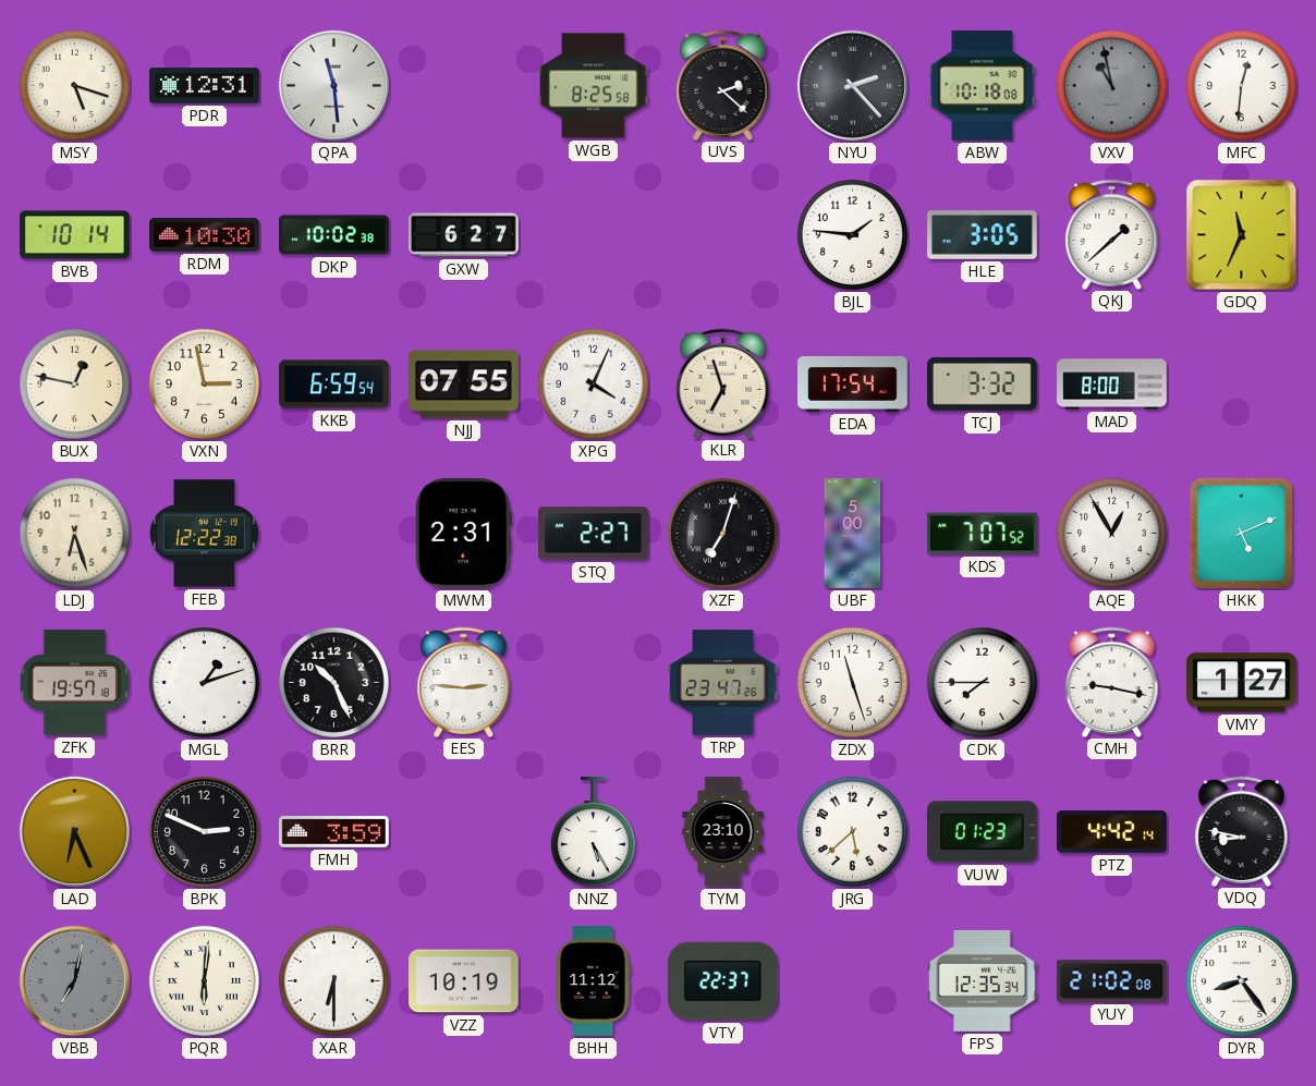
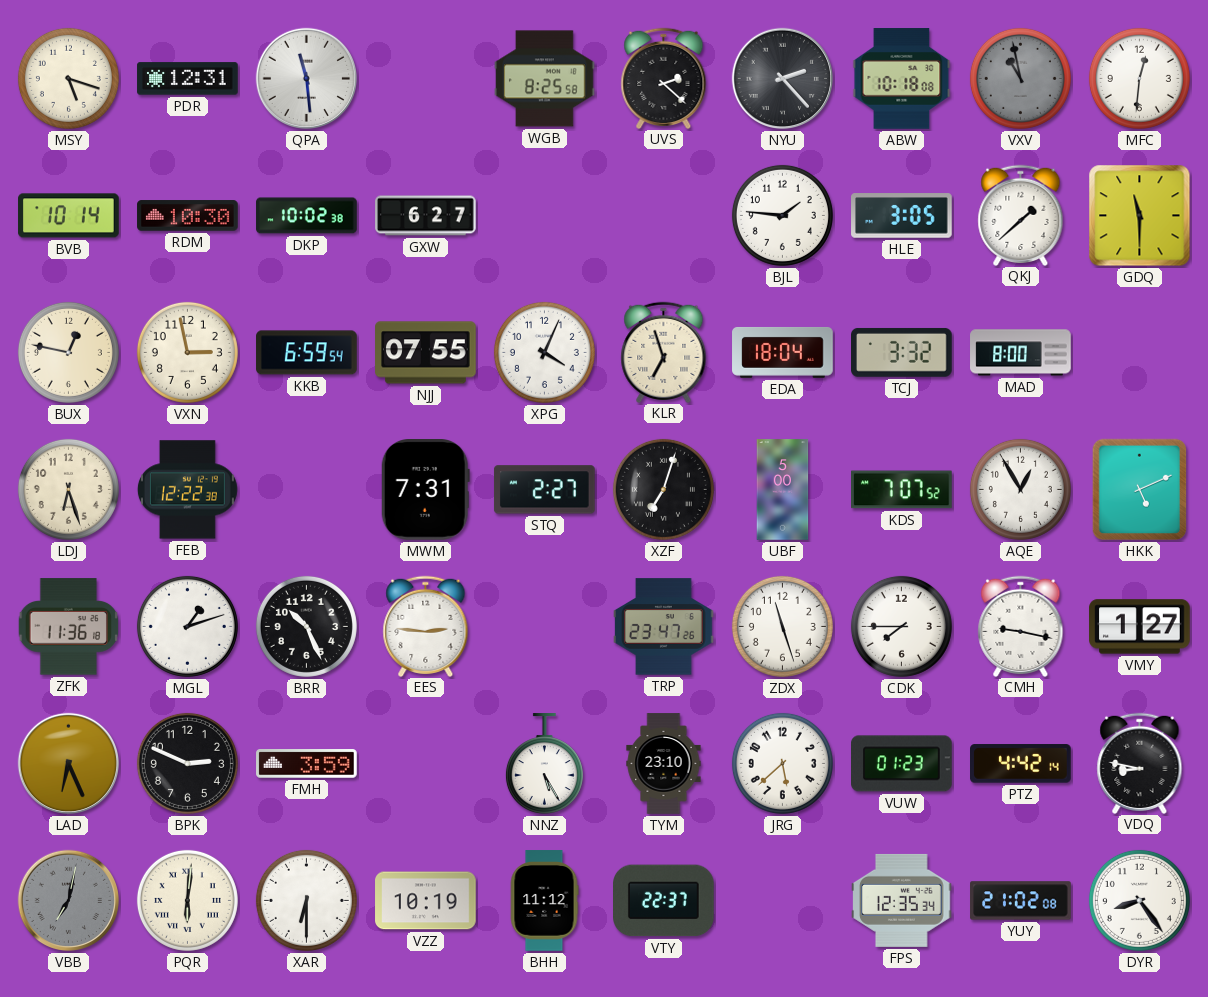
GDQ: 11:34 -> 11:30
EDA: 17:54 -> 18:04
MWM: 2:31 -> 7:31
ZFK: 19:57 -> 11:36
